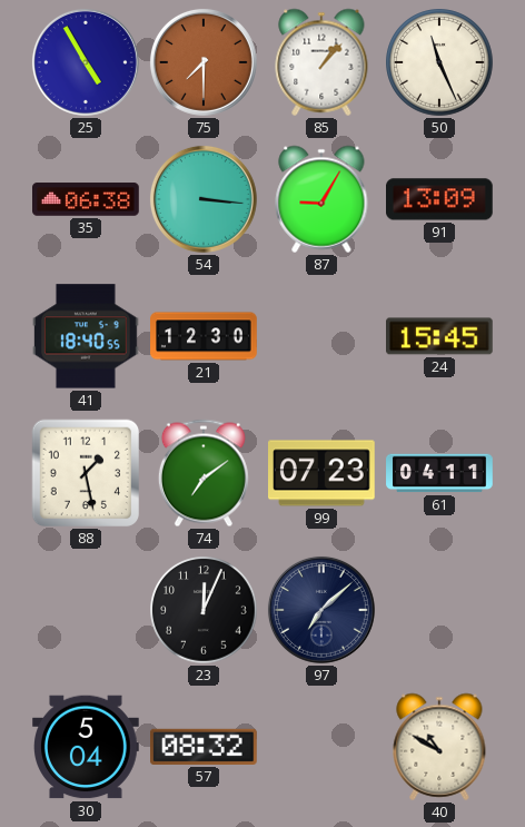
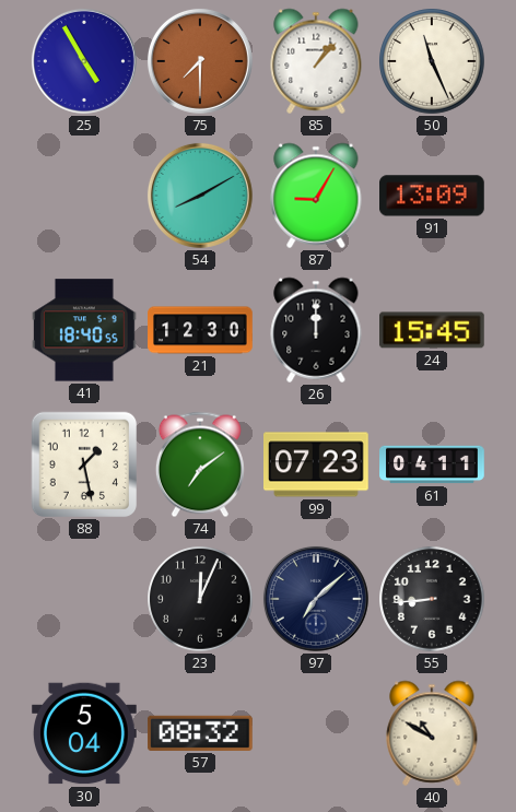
35: 06:38 -> none
54: 3:16 -> 8:10
26: none -> 12:00
55: none -> 8:44
